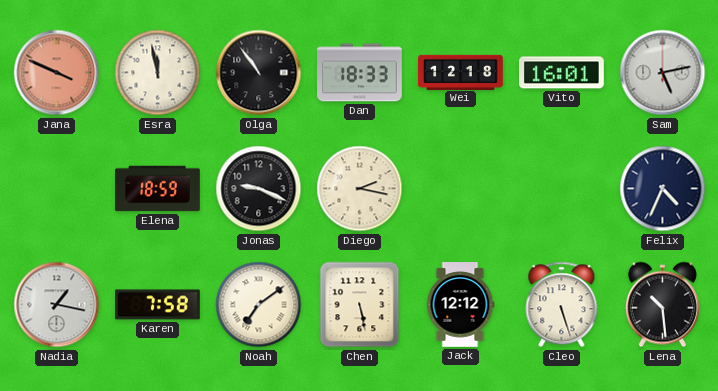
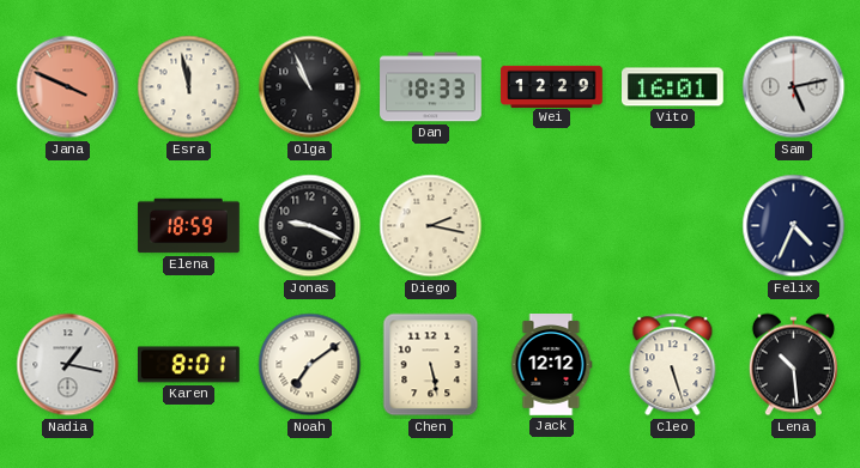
Olga: 10:54 -> 10:56
Wei: 12:18 -> 12:29
Karen: 7:58 -> 8:01
